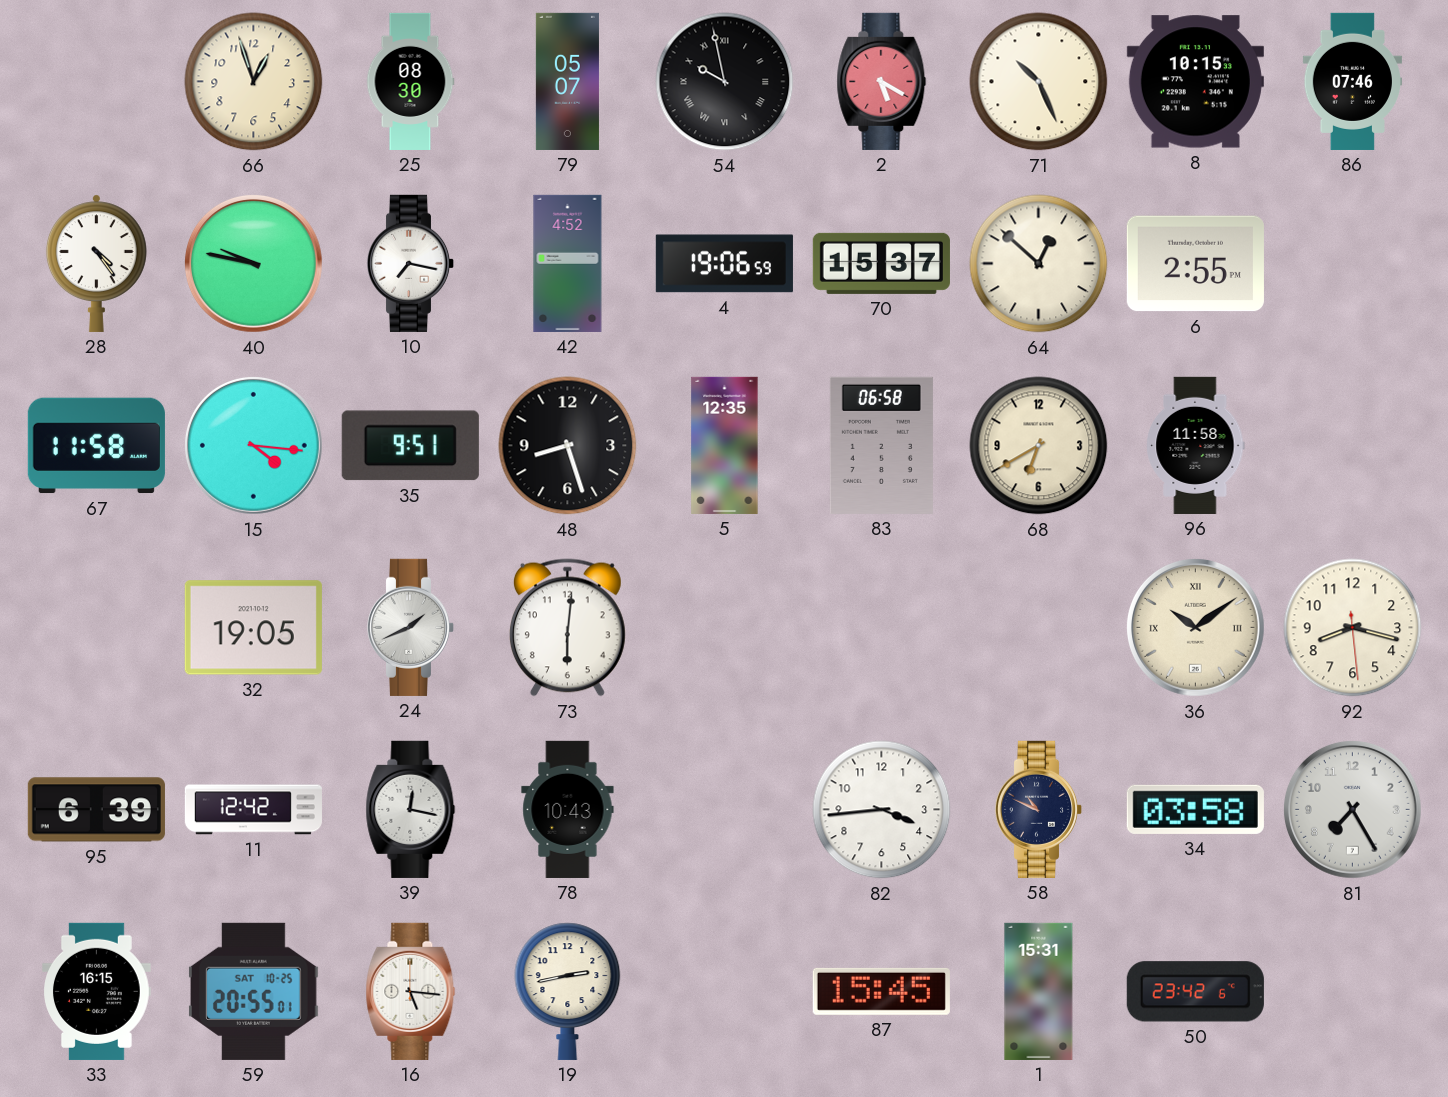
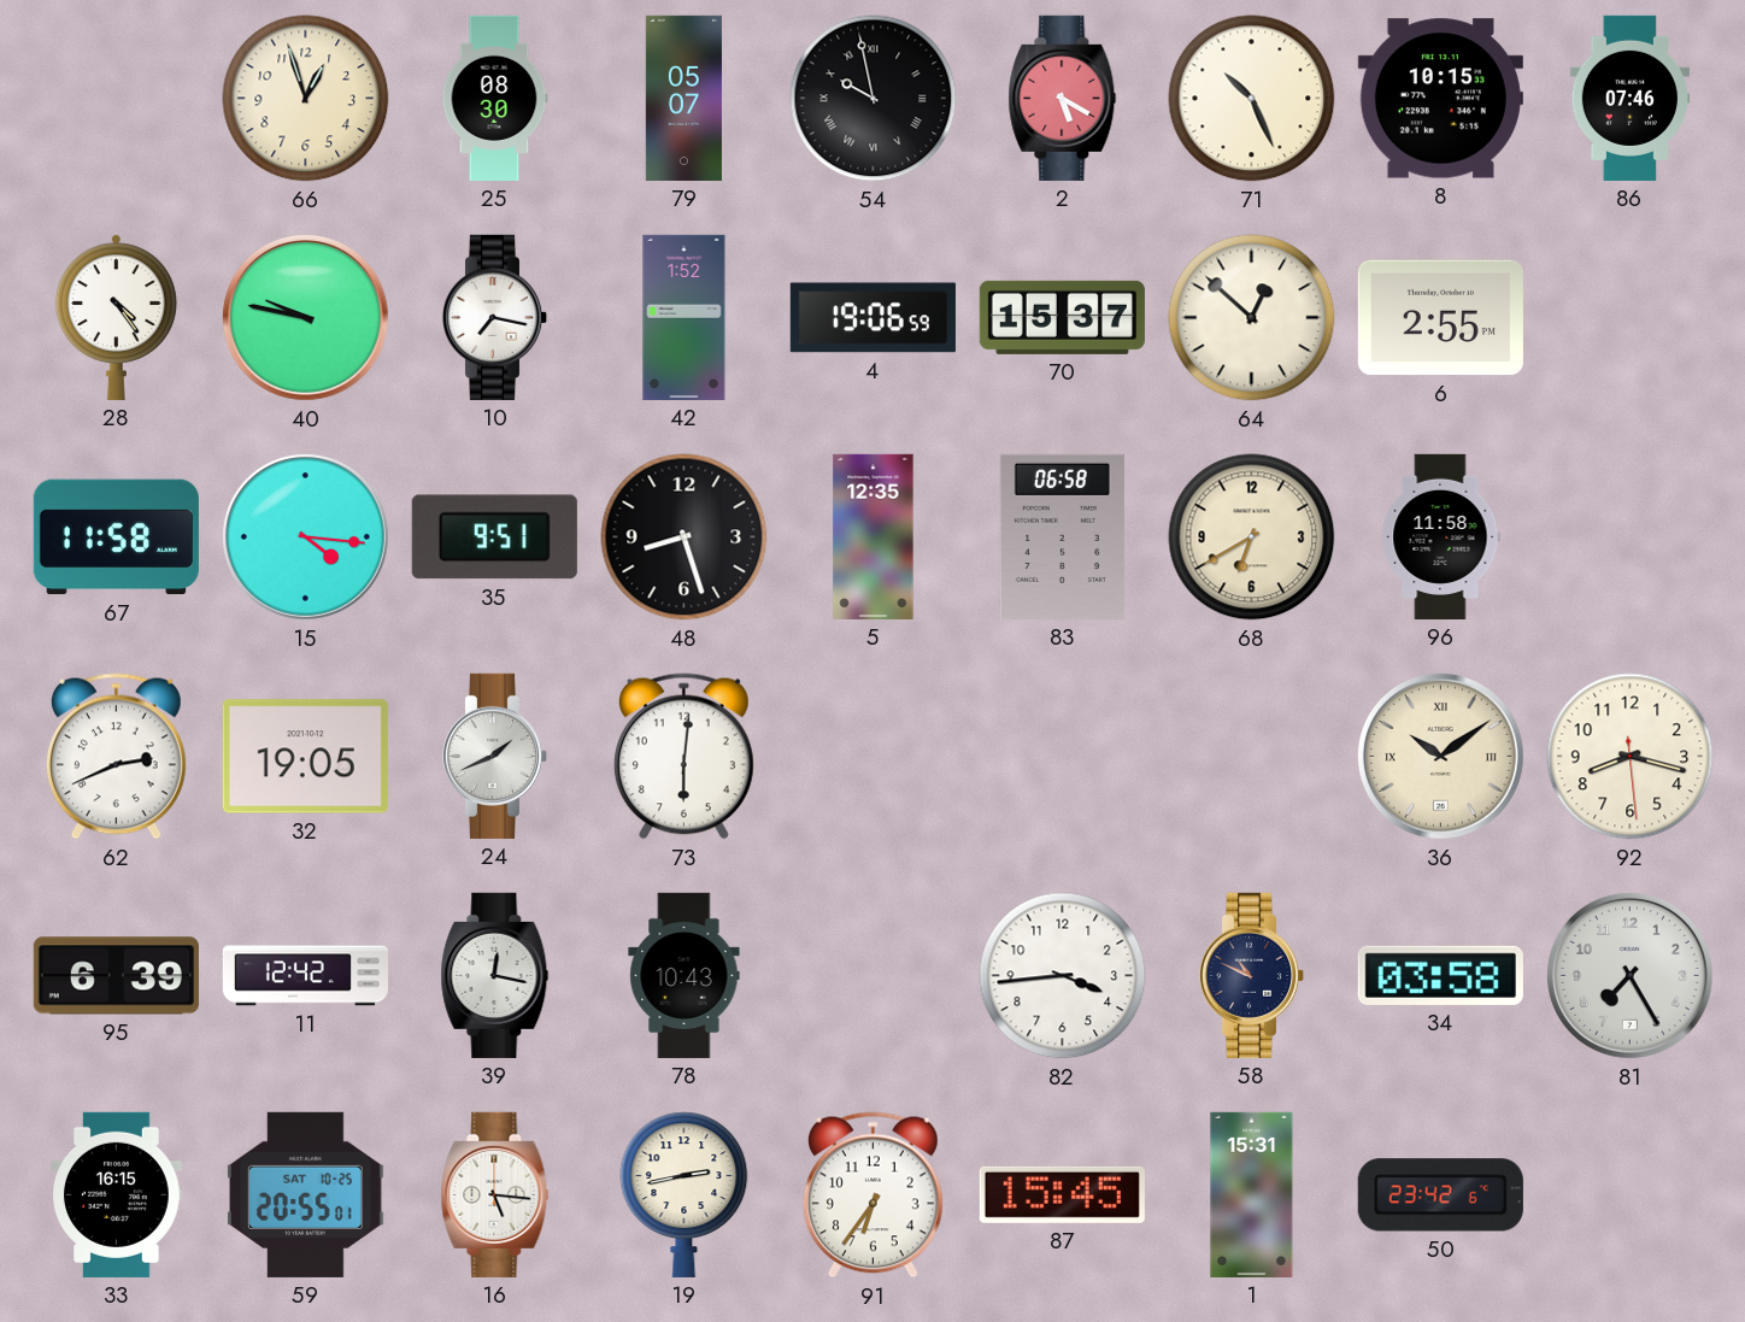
42: 4:52 -> 1:52
62: none -> 2:41
91: none -> 6:36
